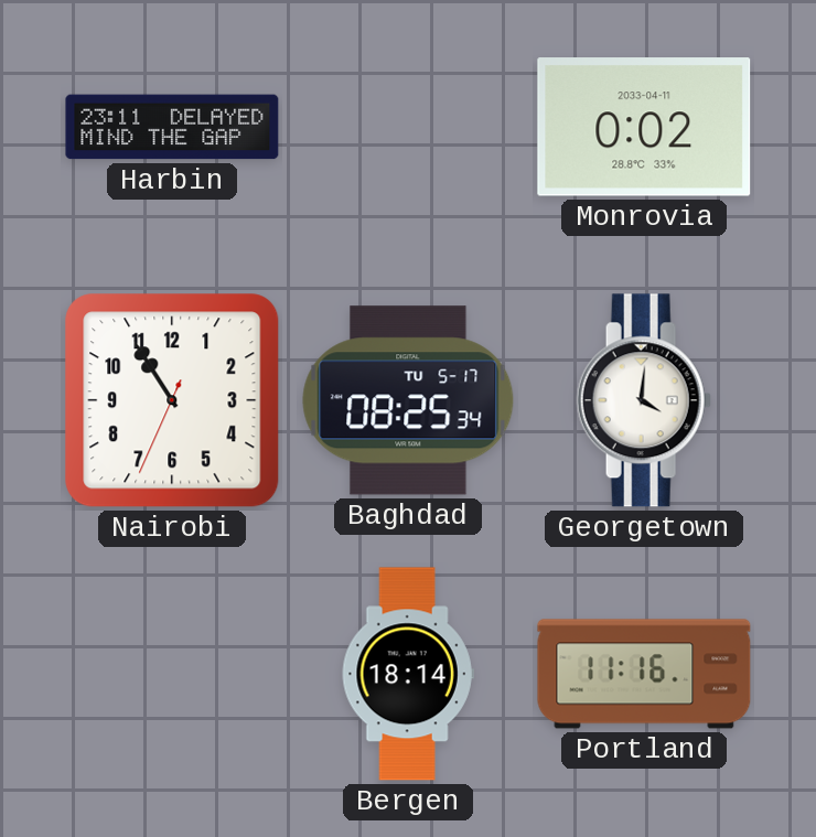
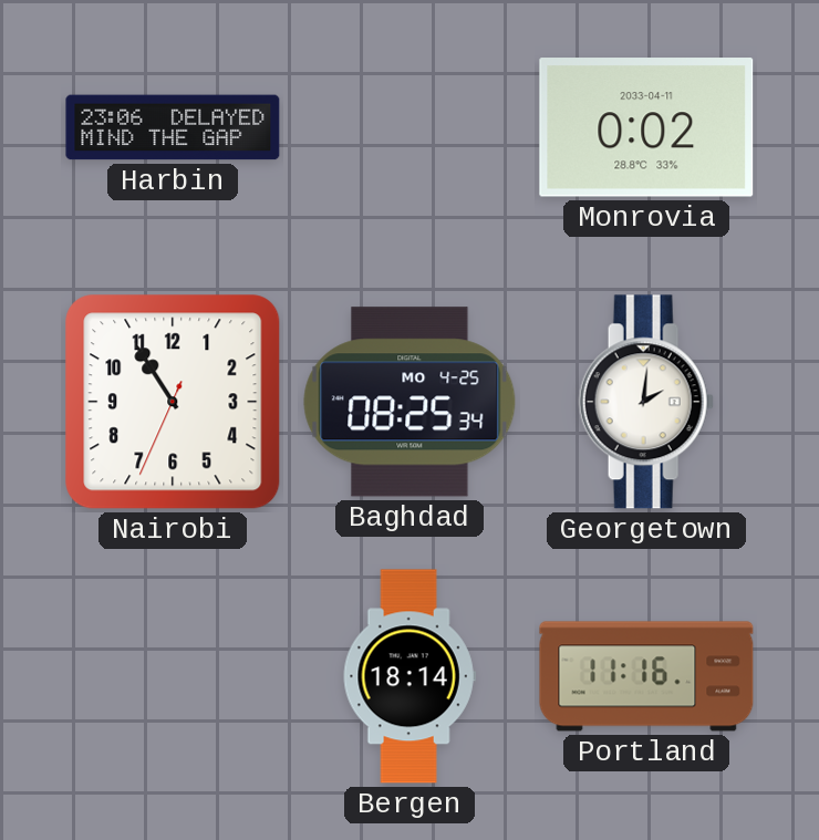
Harbin: 23:11 -> 23:06
Baghdad date: TU 5-17 -> MO 4-25
Georgetown: 4:01 -> 2:01
